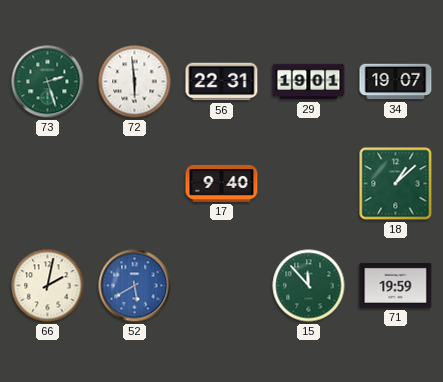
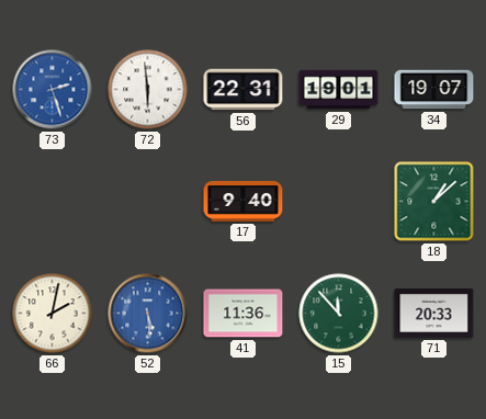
73 dial: green -> blue
52: 5:40 -> 5:29
41: none -> 11:36
71: 19:59 -> 20:33
